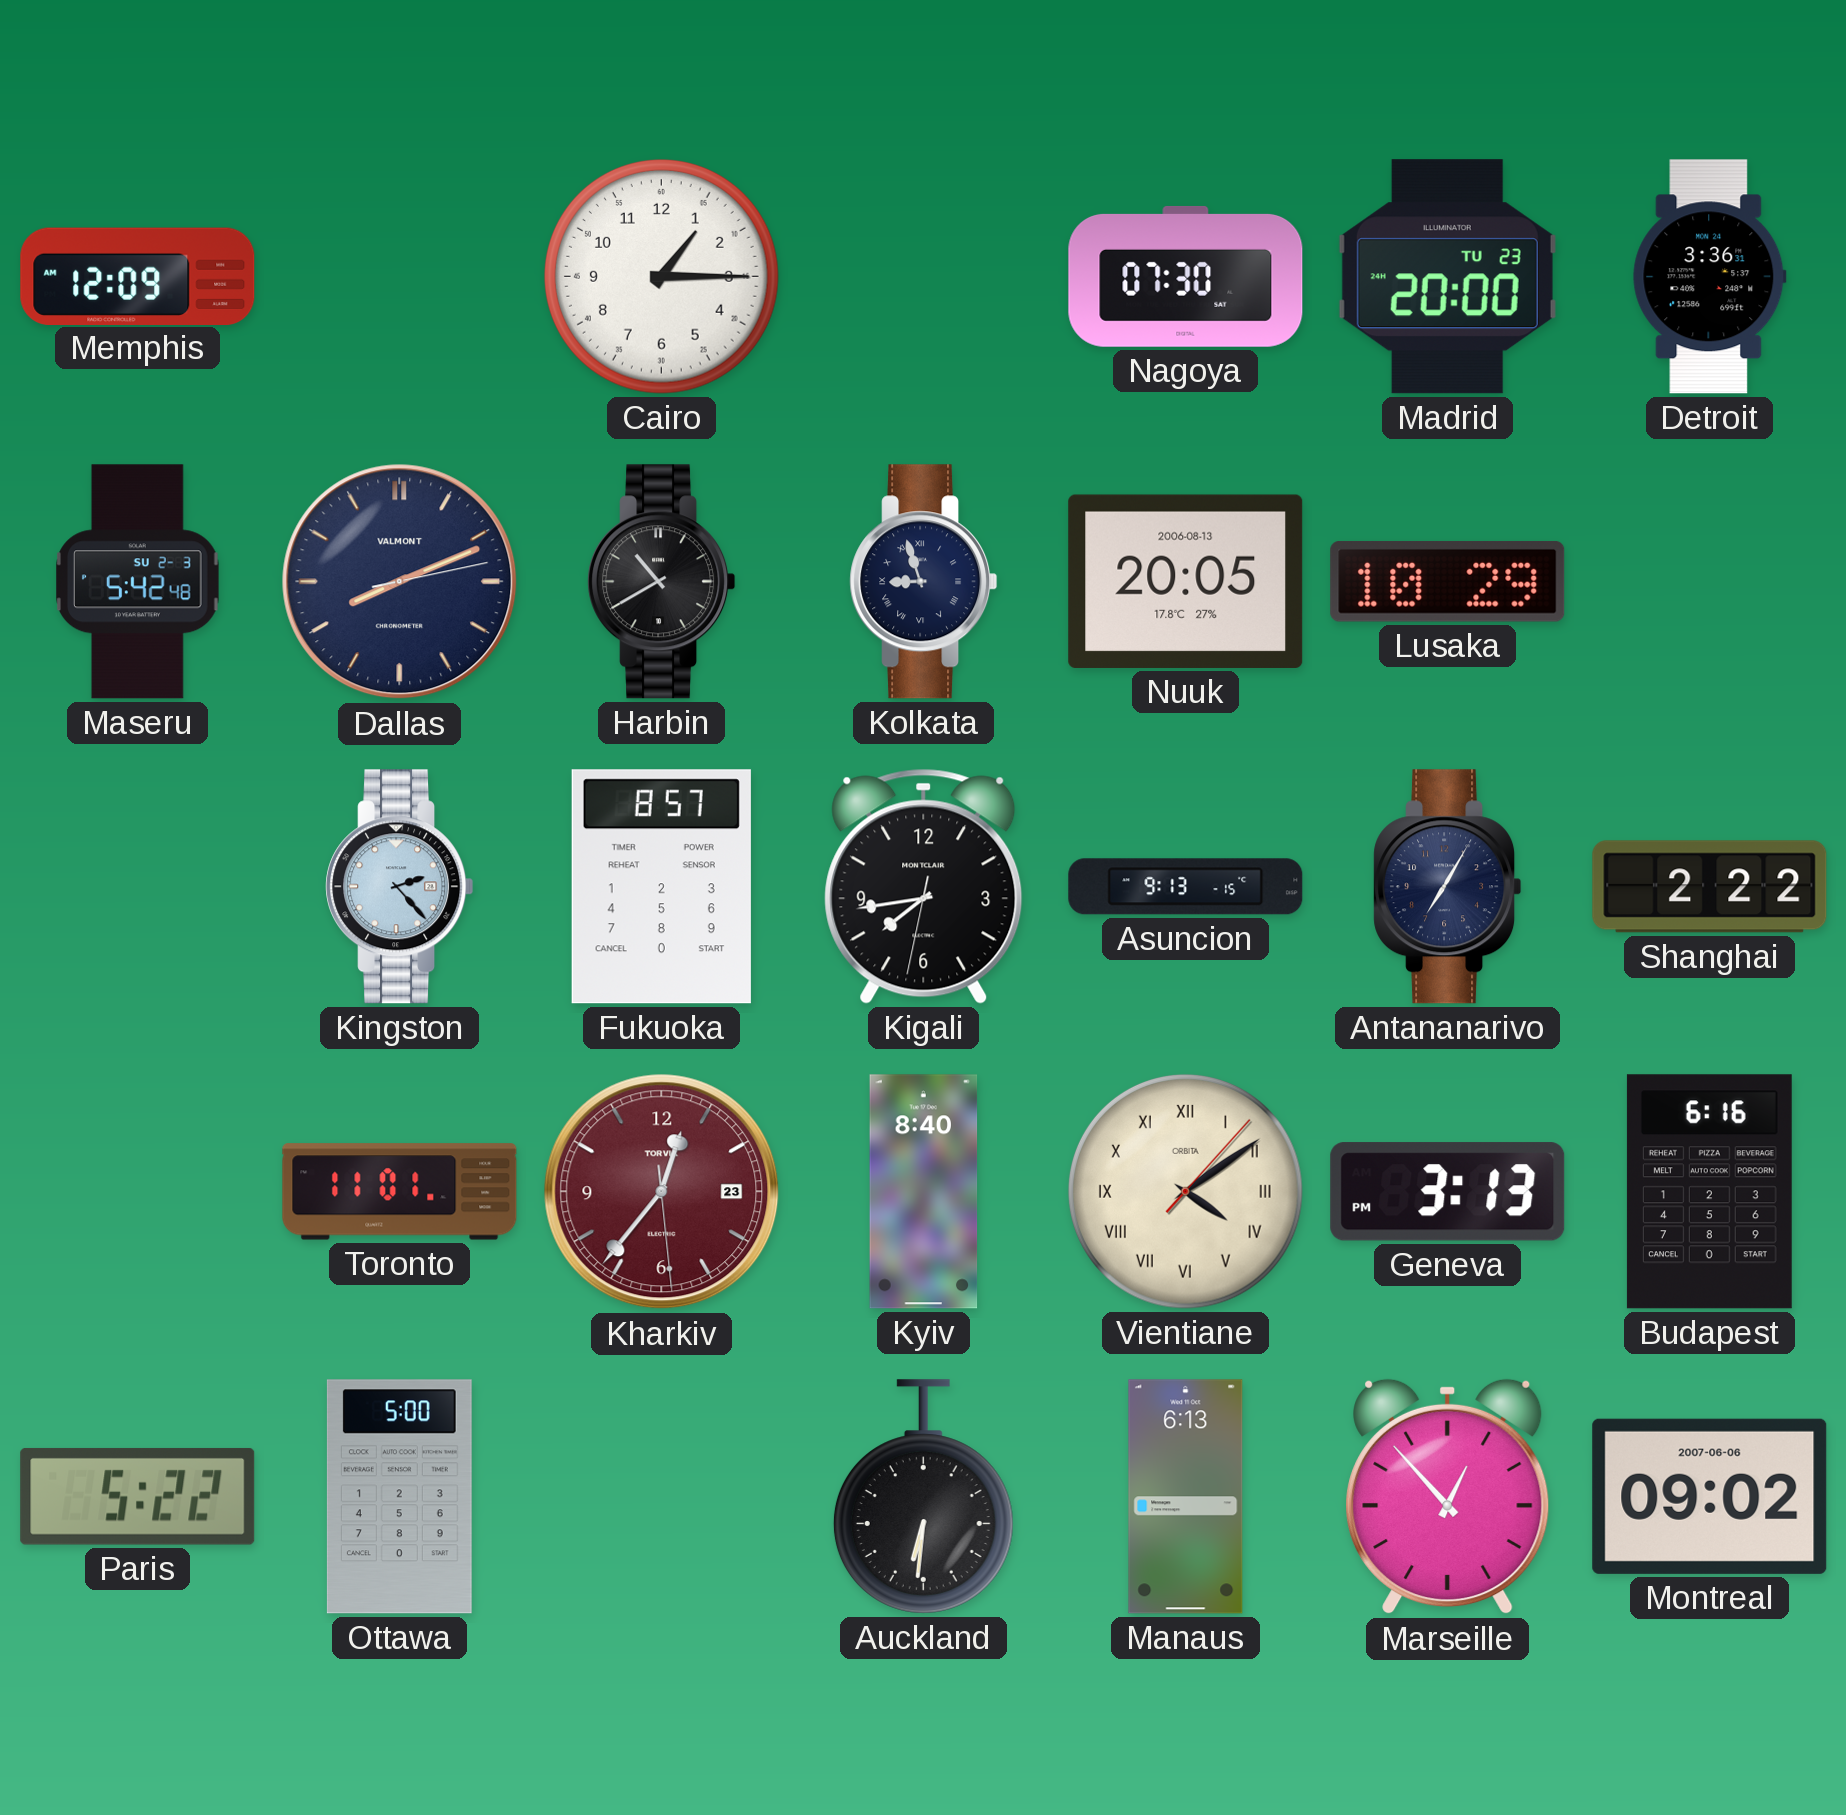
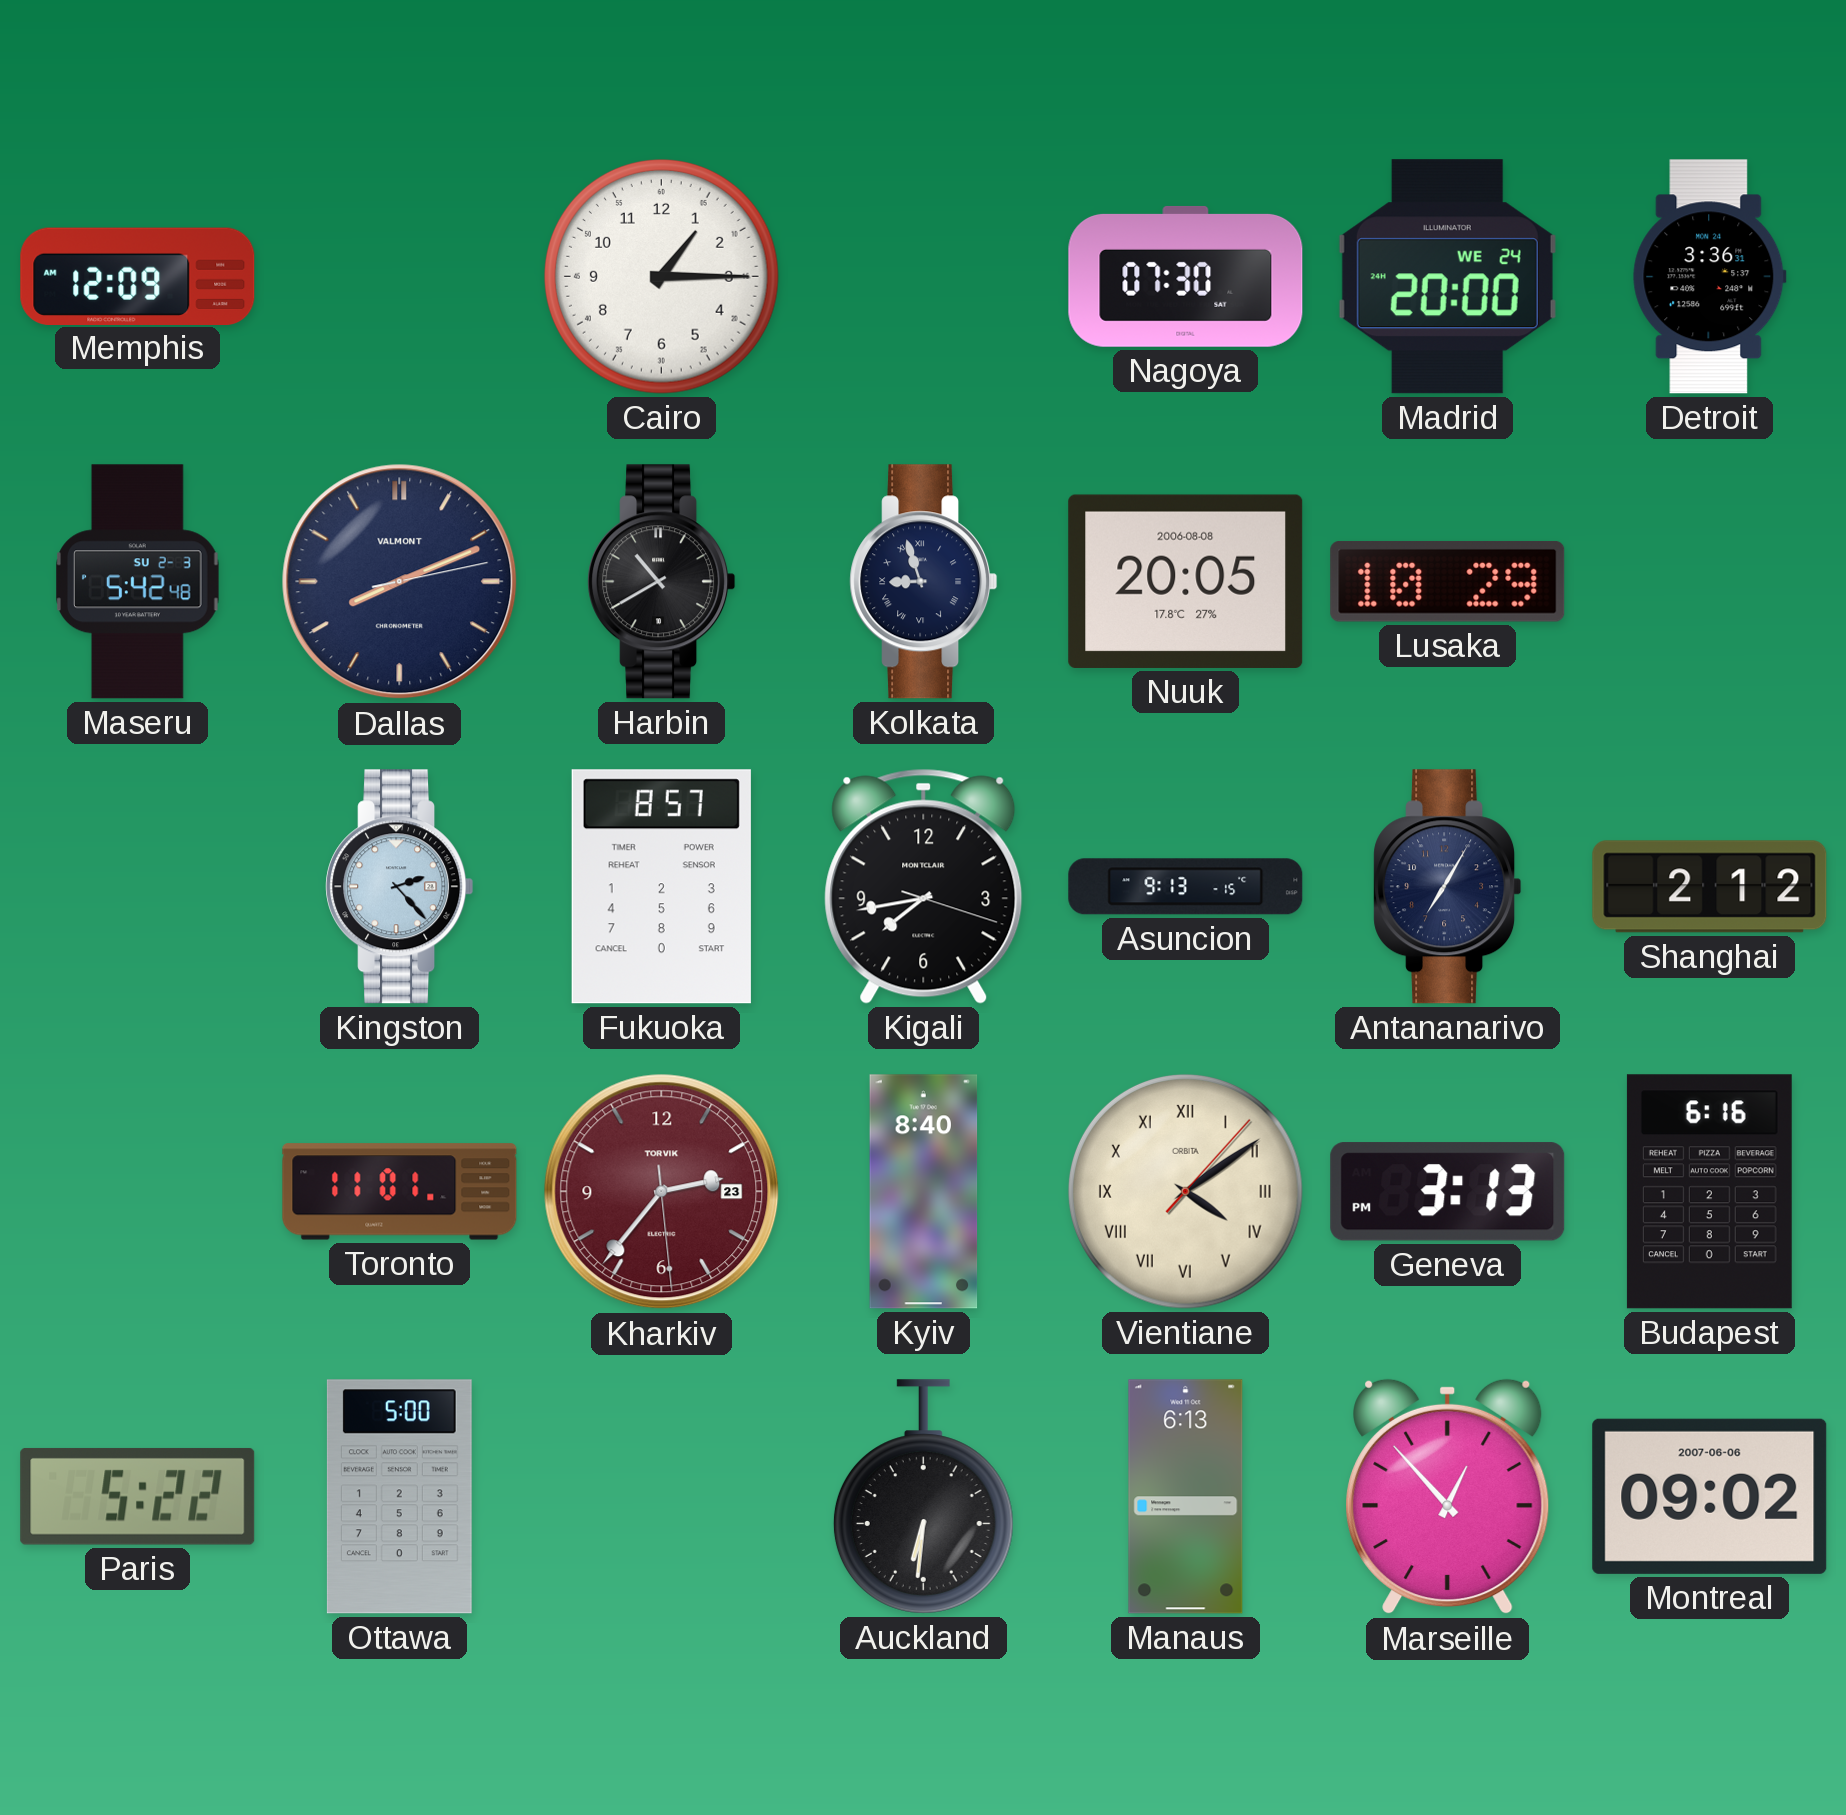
Madrid date: TU 23 -> WE 24
Nuuk date: 2006-08-13 -> 2006-08-08
Kigali: 7:43:32 -> 7:43:18
Shanghai: 2:22 -> 2:12
Kharkiv: 12:36 -> 2:36
